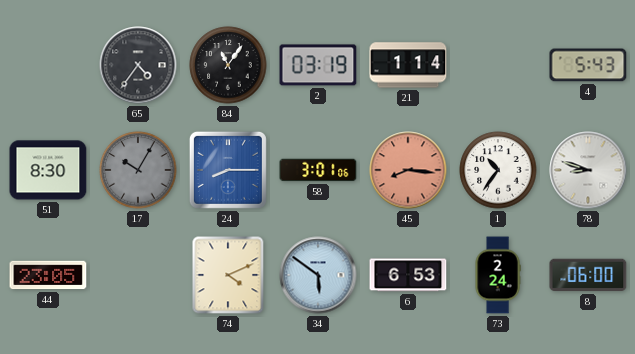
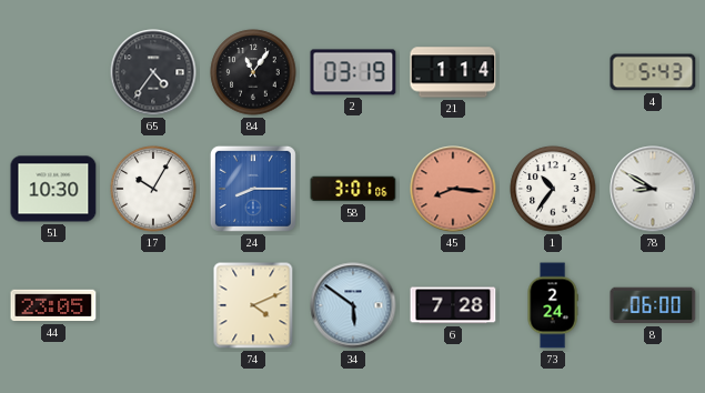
51: 8:30 -> 10:30
17 dial: grey -> white
78: 8:48 -> 8:50
6: 6:53 -> 7:28
